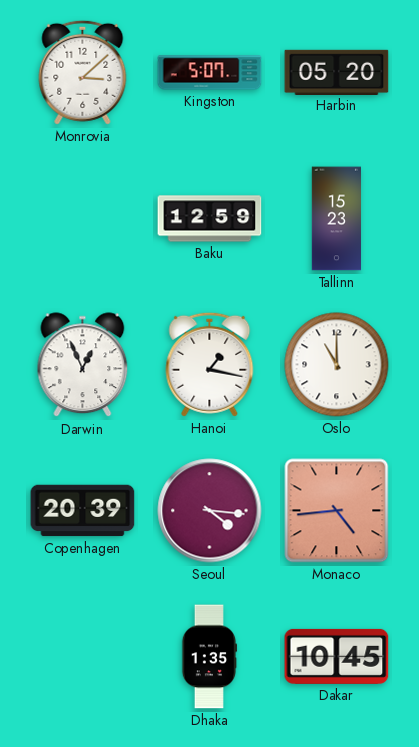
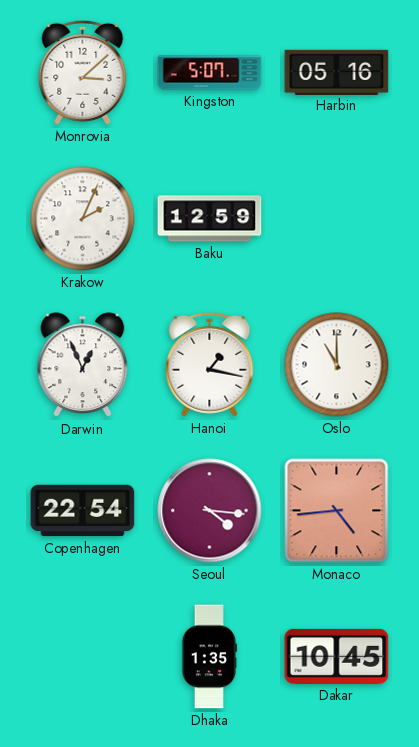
Harbin: 05:20 -> 05:16
Krakow: none -> 2:04
Tallinn: 15:23 -> none
Copenhagen: 20:39 -> 22:54
